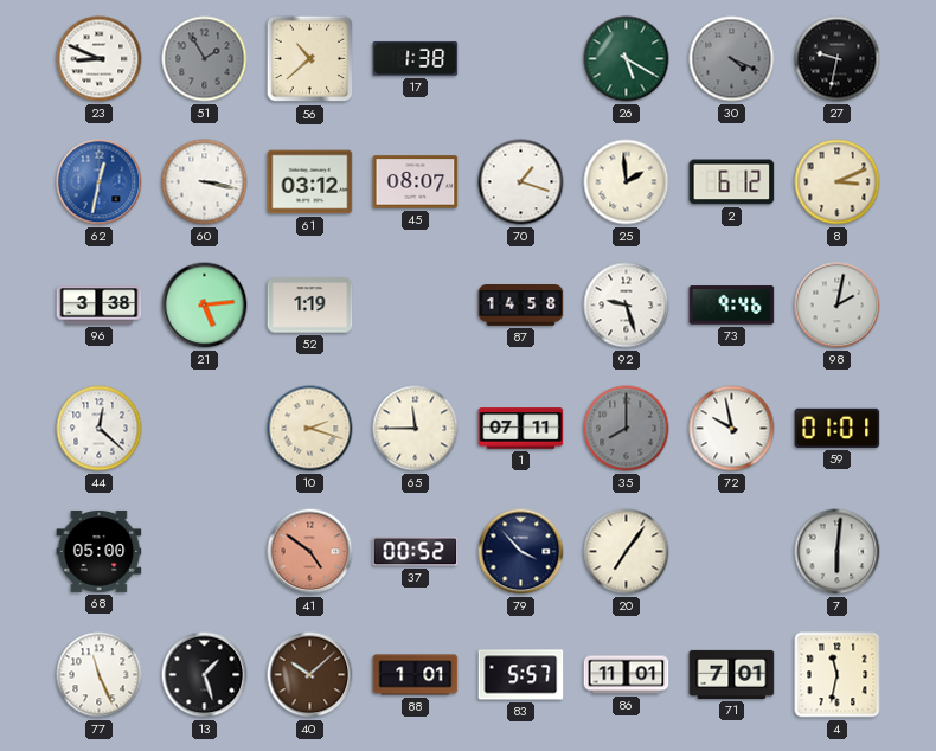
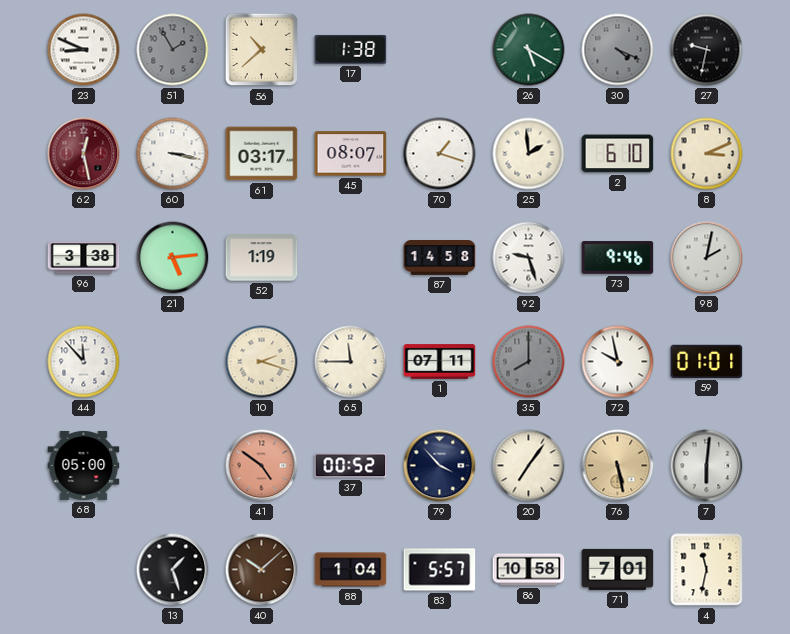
62: 12:32 -> 12:28
62 dial: blue -> burgundy
61: 03:12 -> 03:17
2: 6:12 -> 6:10
44: 12:22 -> 11:53
76: none -> 5:28
77: 11:26 -> none
88: 1:01 -> 1:04
86: 11:01 -> 10:58
